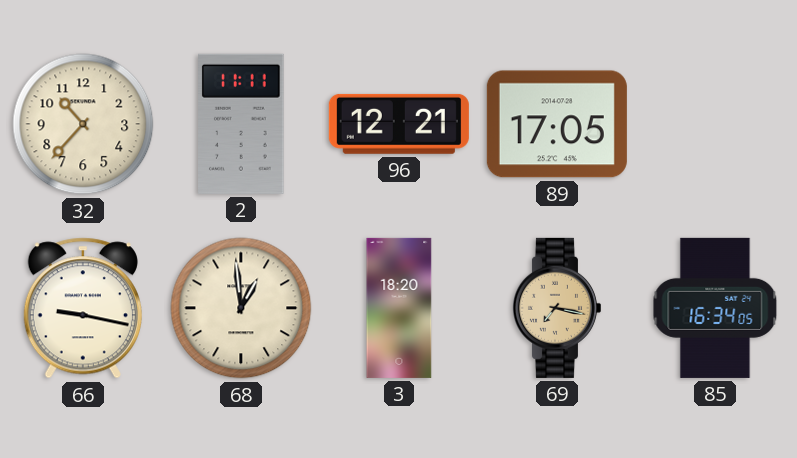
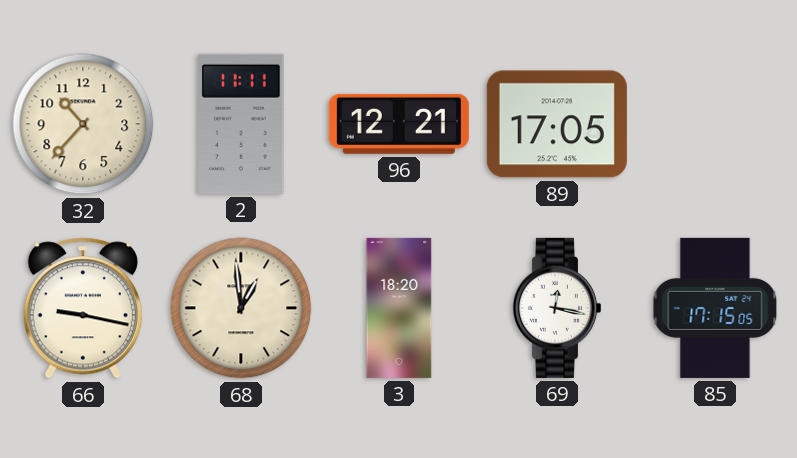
69: 7:17 -> 12:17
69 dial: champagne -> white
85: 16:34 -> 17:15
